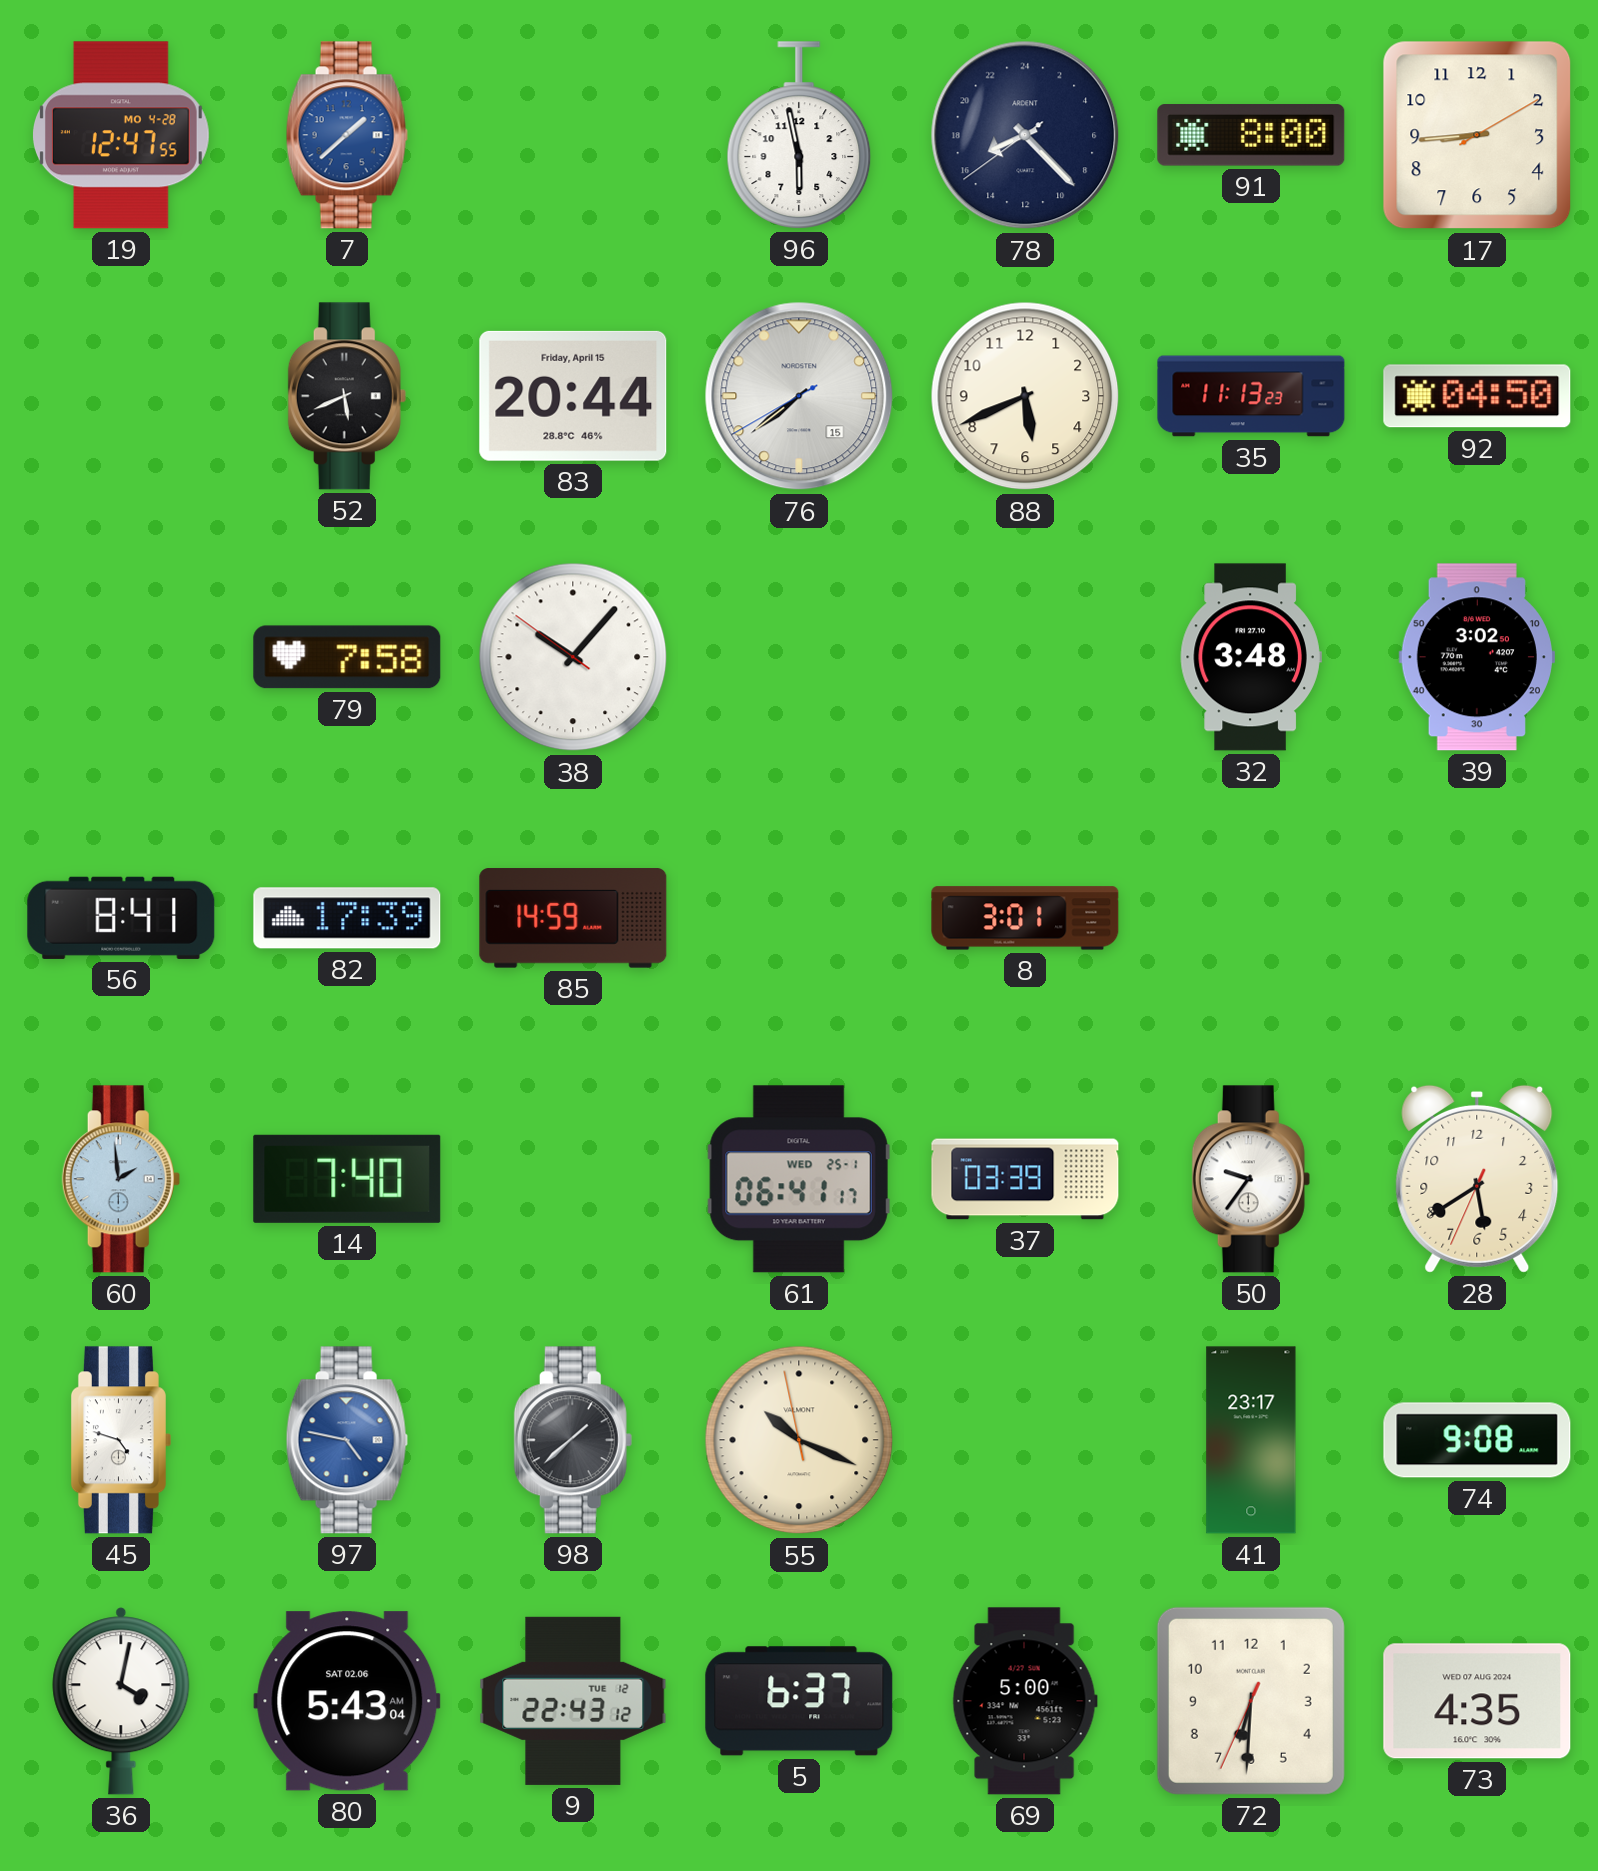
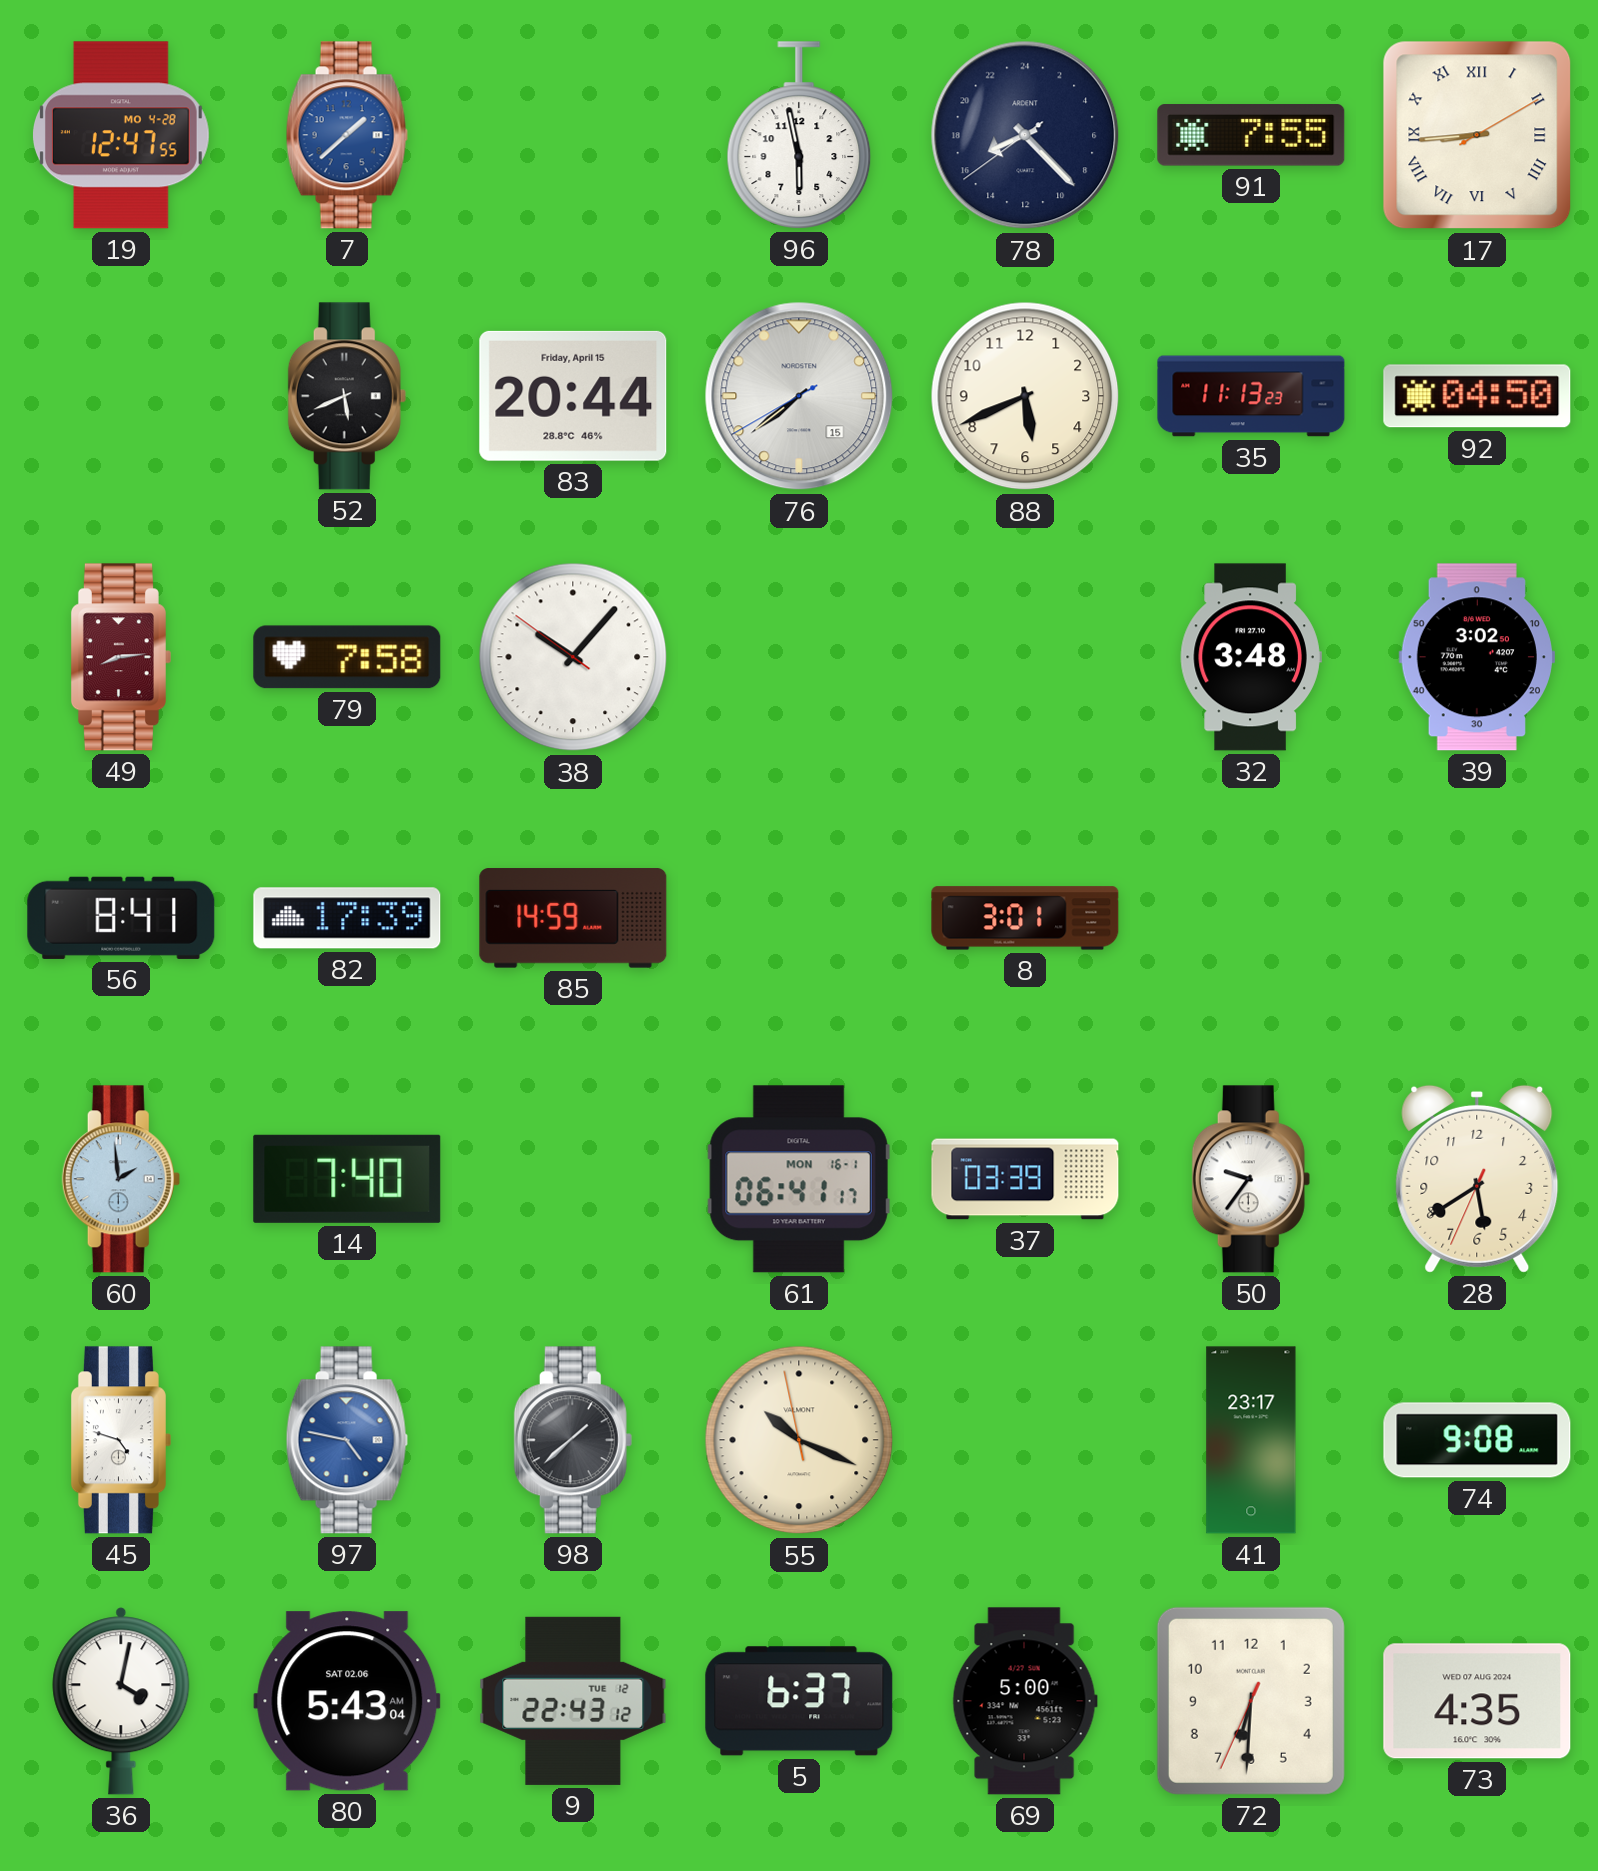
91: 8:00 -> 7:55
17 numerals: Arabic -> Roman
49: none -> 8:14
61 date: WED 25-1 -> MON 16-1
